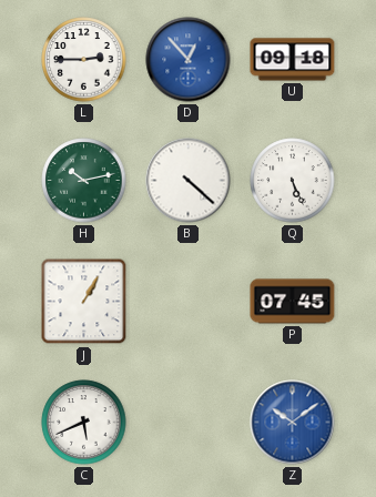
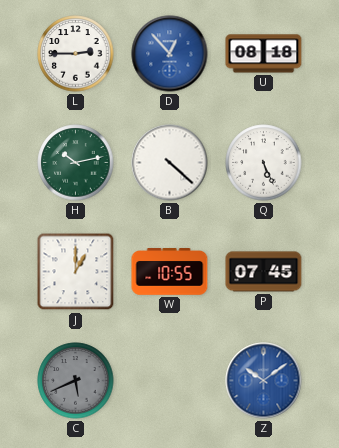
U: 09:18 -> 08:18
J: 1:05 -> 1:00
W: none -> 10:55
C dial: white -> grey
